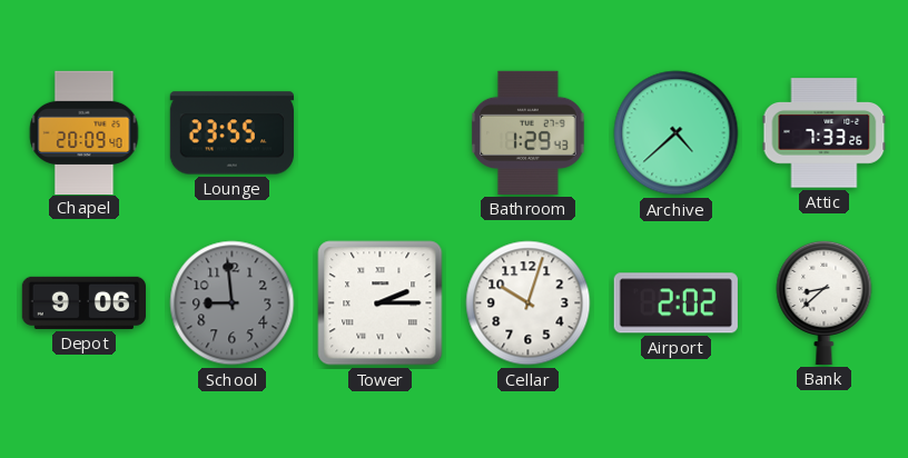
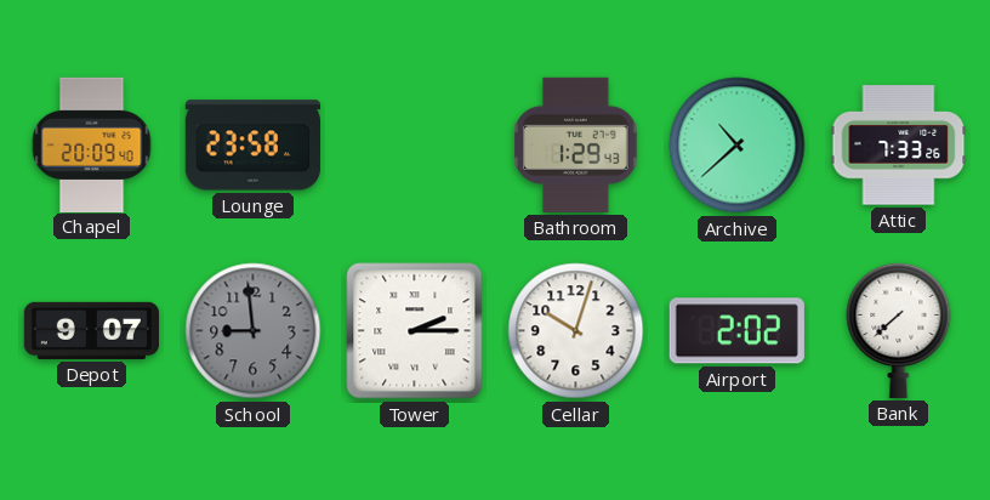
Lounge: 23:55 -> 23:58
Archive: 4:38 -> 10:38
Depot: 9:06 -> 9:07
Bank: 8:38 -> 7:38
